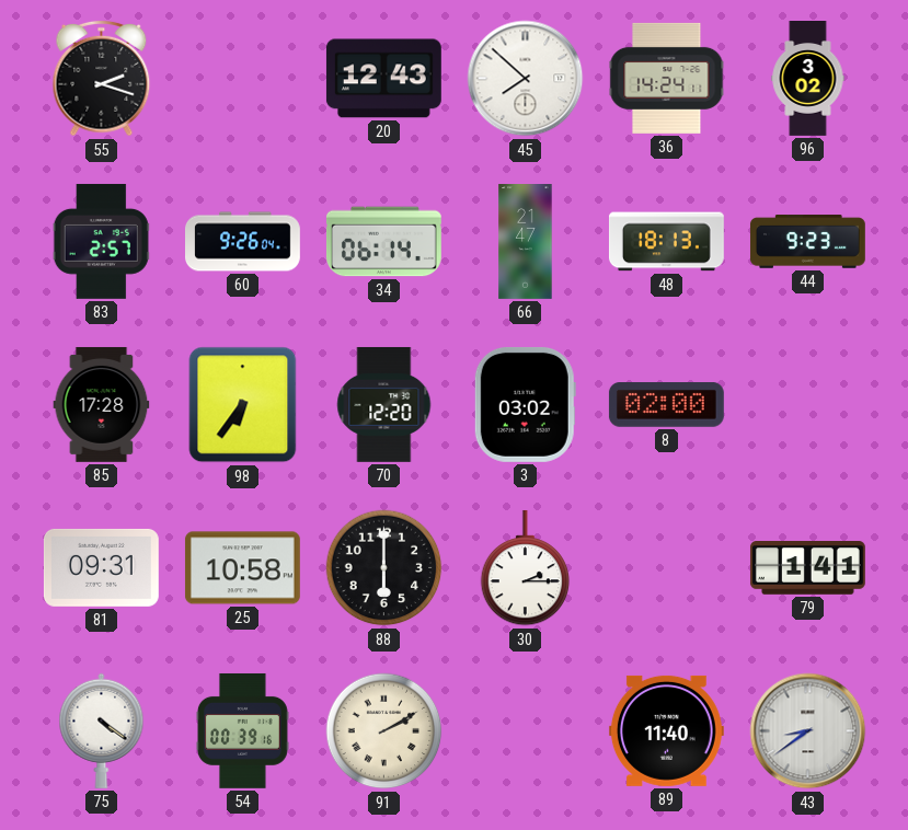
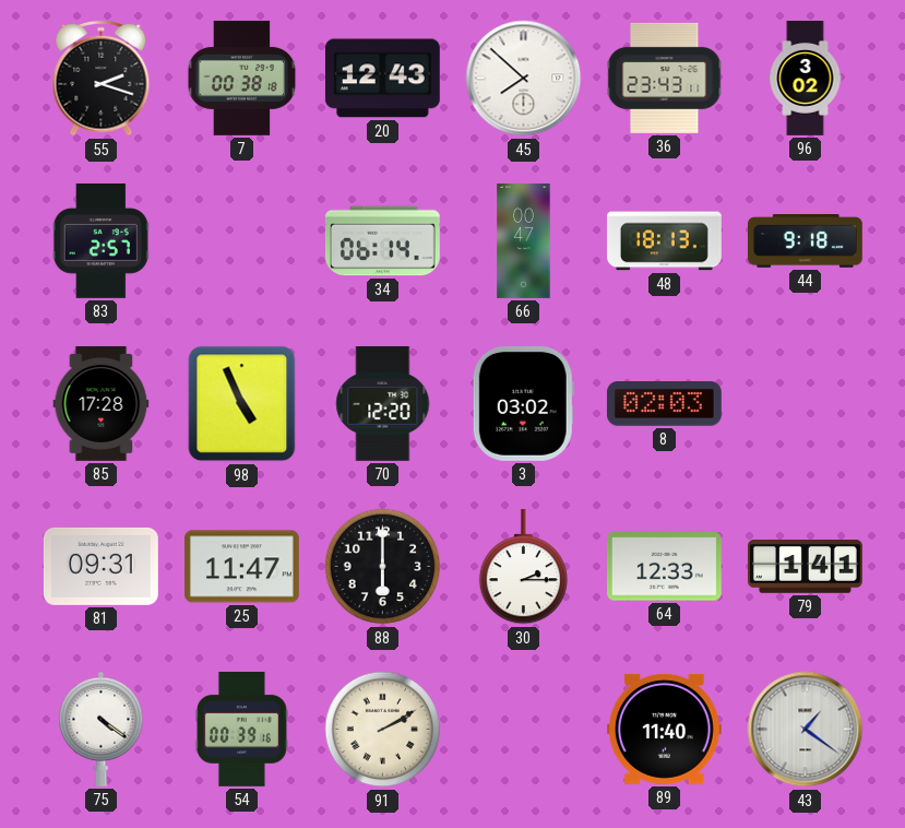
7: none -> 00:38
36: 14:24 -> 23:43
60: 9:26 -> none
66: 21:47 -> 00:47
44: 9:23 -> 9:18
98: 6:36 -> 4:56
8: 02:00 -> 02:03
25: 10:58 -> 11:47
64: none -> 12:33
43: 8:39 -> 1:21
